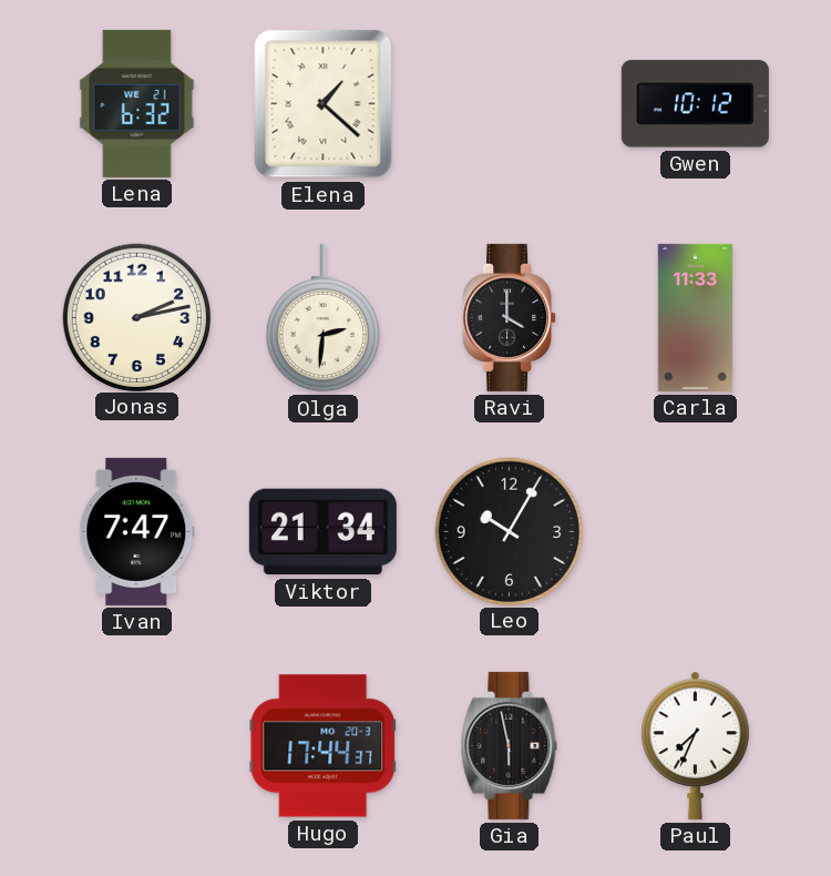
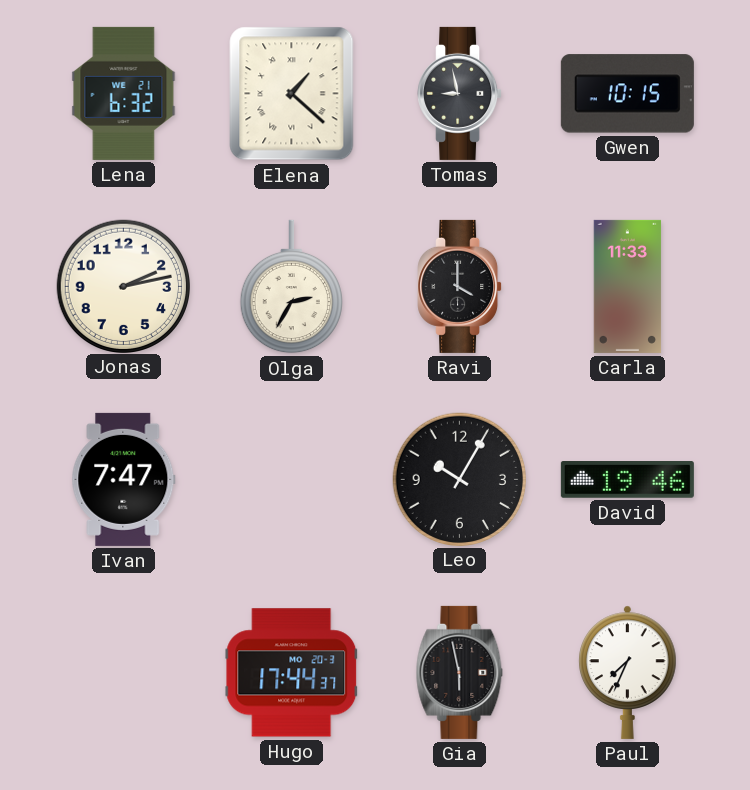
Tomas: none -> 8:58
Gwen: 10:12 -> 10:15
Olga: 2:31 -> 2:35
Viktor: 21:34 -> none
David: none -> 19:46
